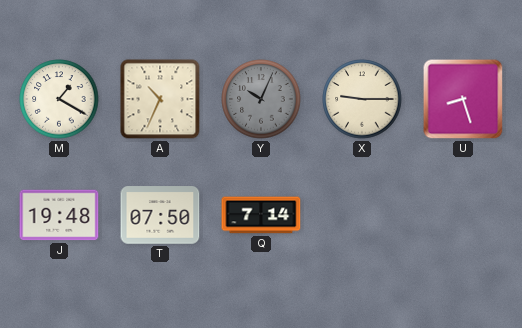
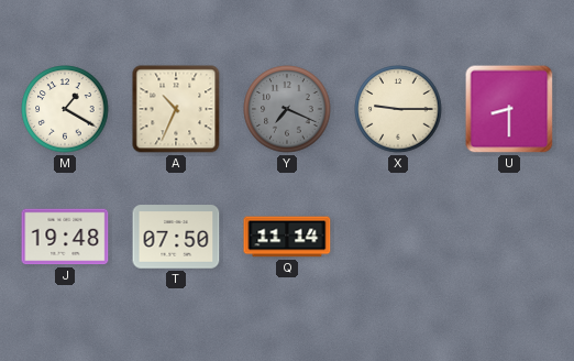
Y: 10:04 -> 7:19
U: 8:27 -> 8:30
Q: 7:14 -> 11:14
